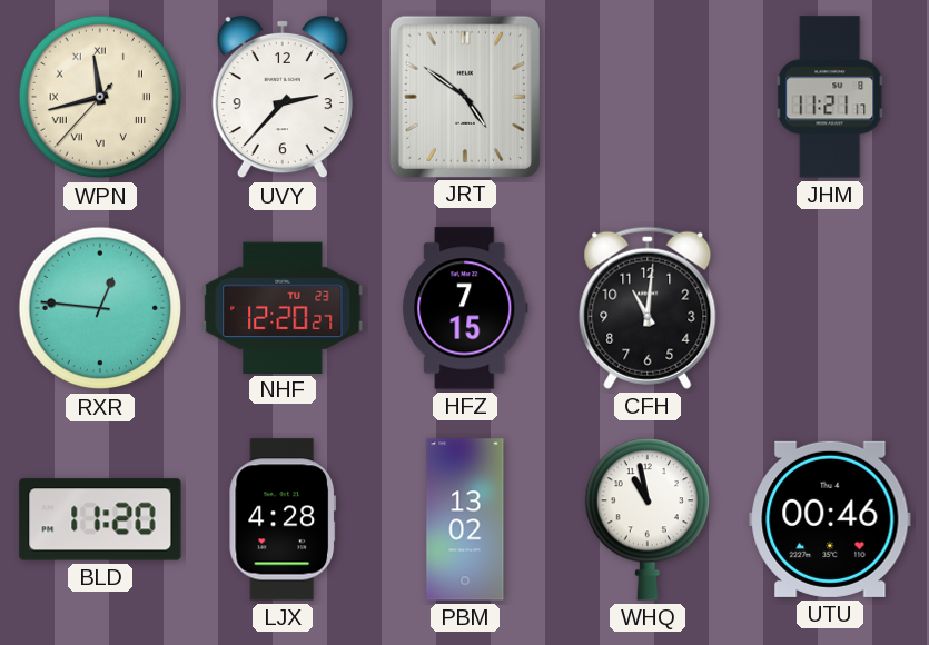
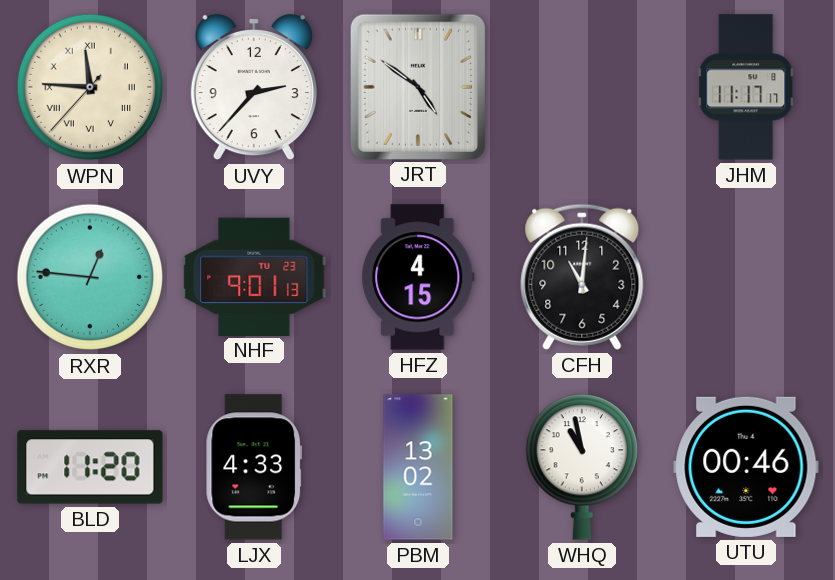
WPN: 11:42 -> 11:45
JHM: 11:21 -> 11:17
NHF: 12:20 -> 9:01
HFZ: 7:15 -> 4:15
LJX: 4:28 -> 4:33
